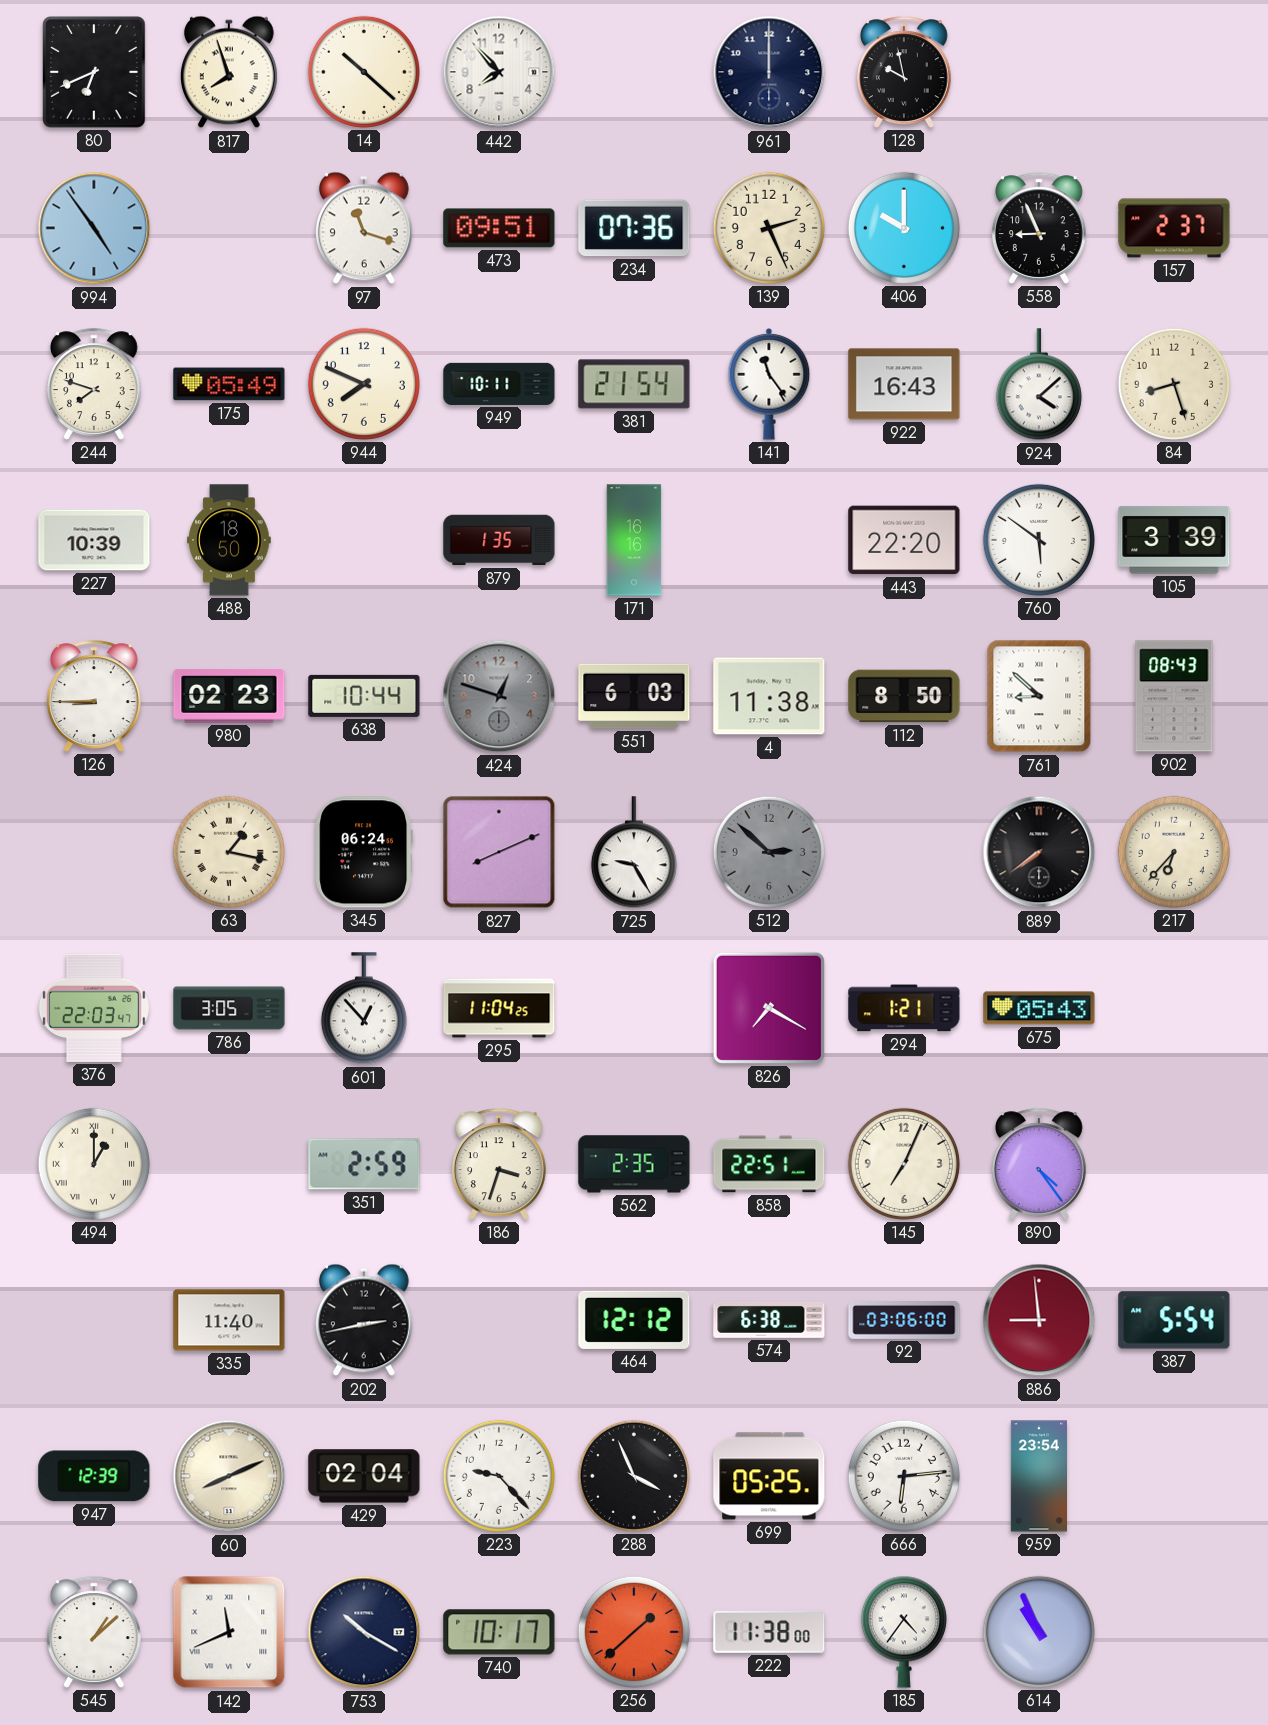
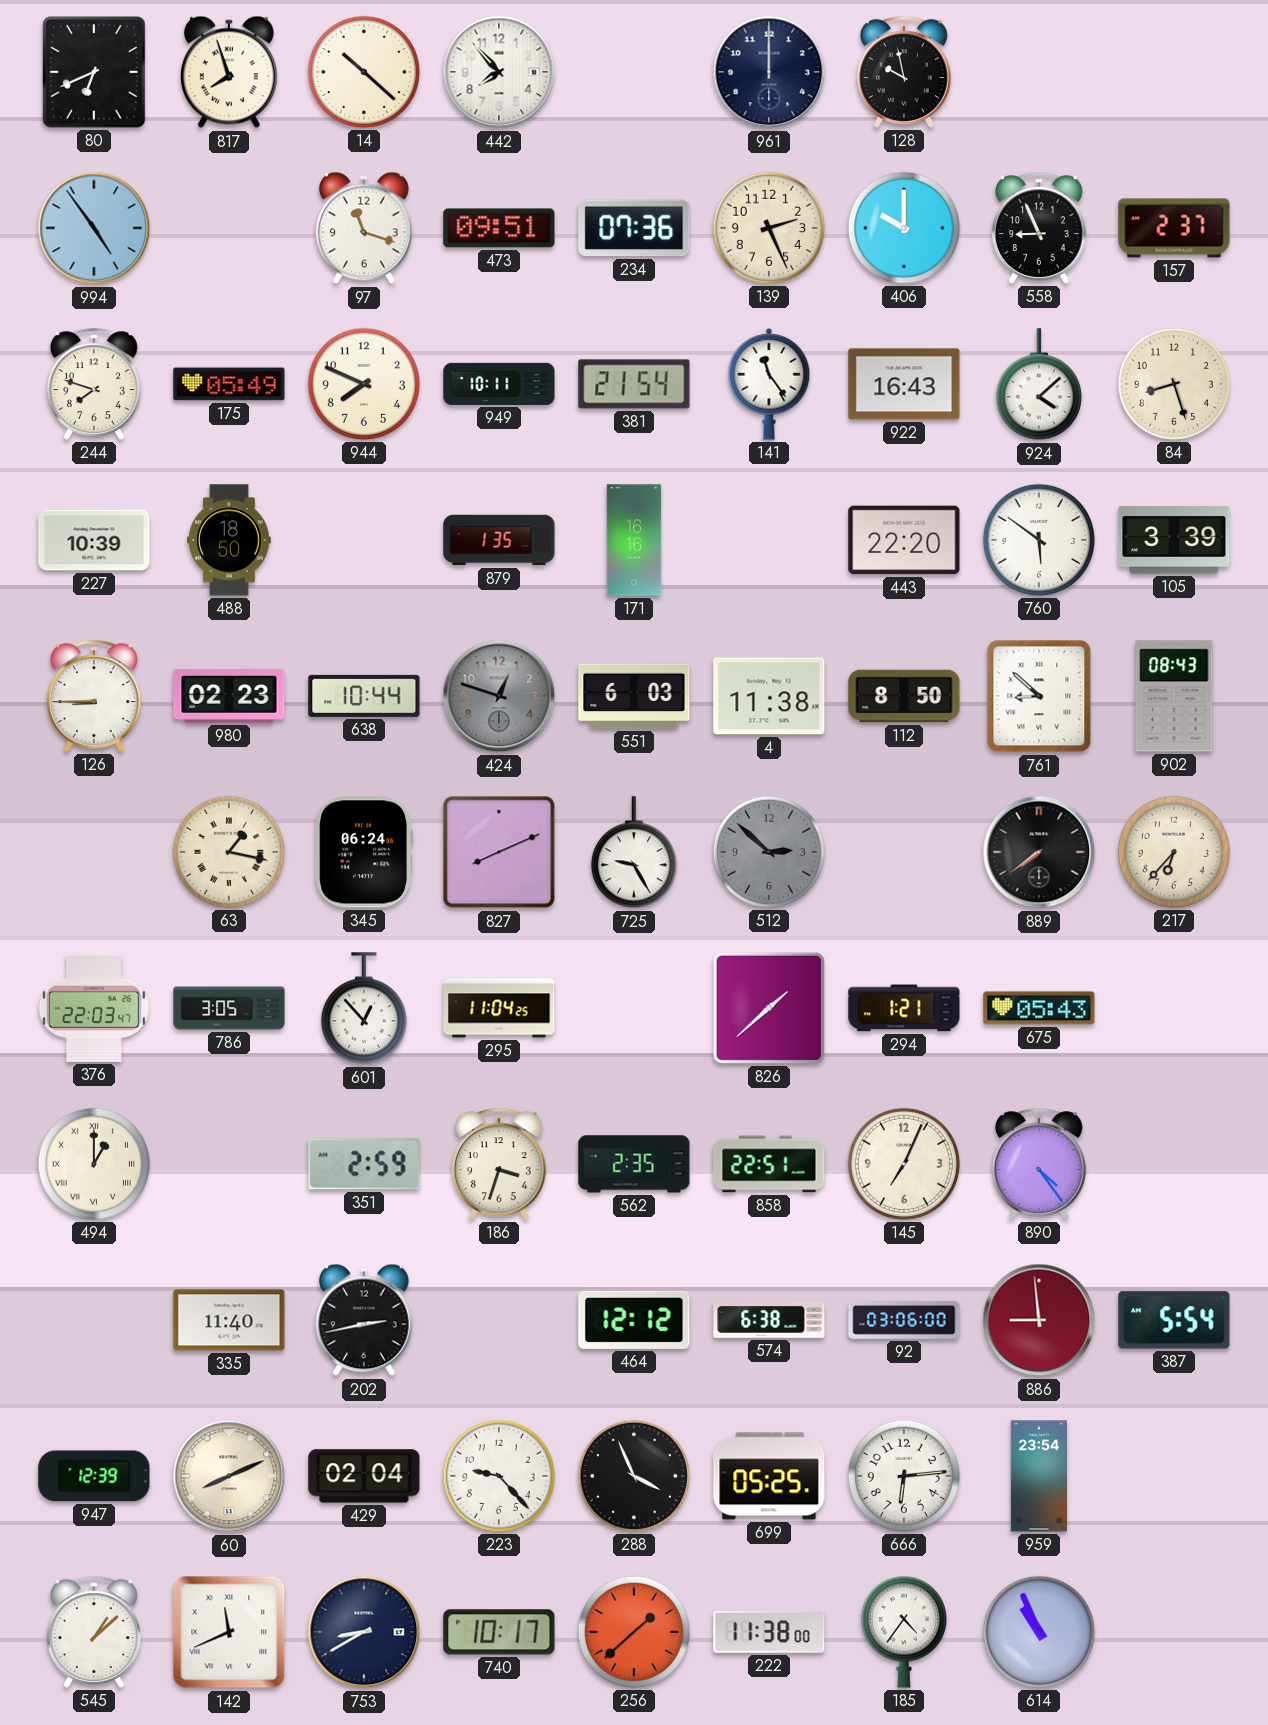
826: 7:20 -> 1:38
753: 10:20 -> 8:40
